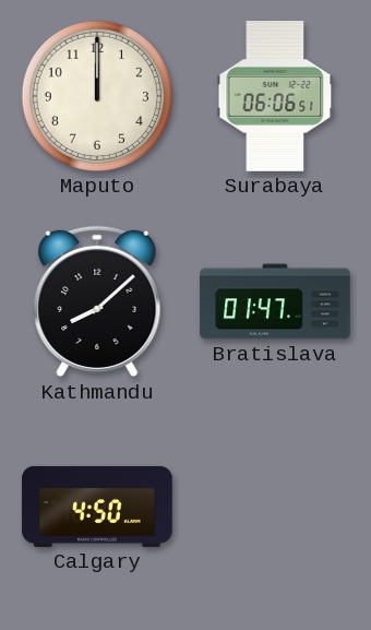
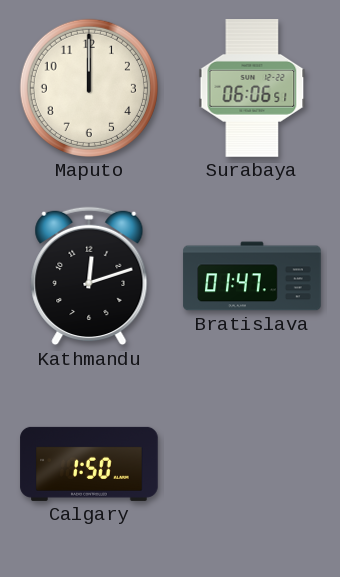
Kathmandu: 8:08 -> 12:12
Calgary: 4:50 -> 1:50
